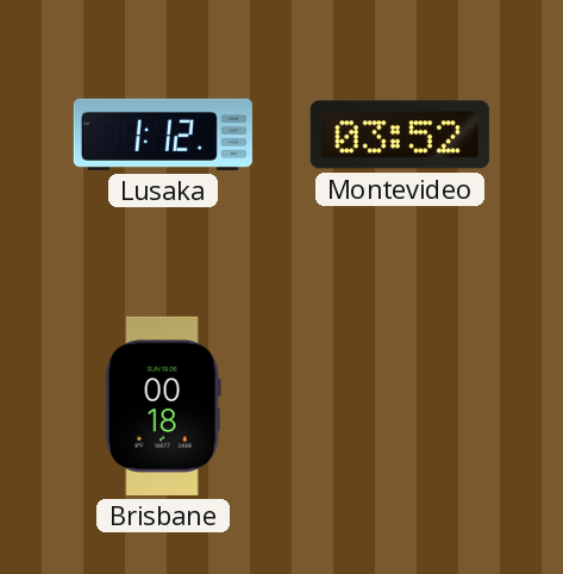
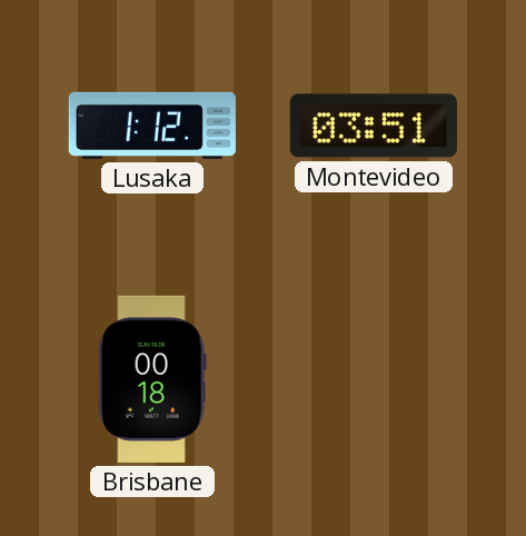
Montevideo: 03:52 -> 03:51
